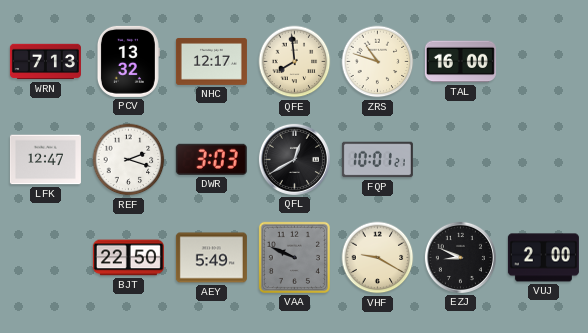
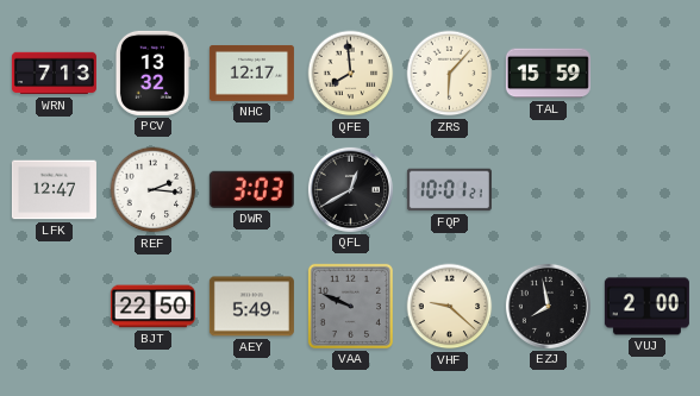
ZRS: 10:48 -> 6:07
TAL: 16:00 -> 15:59
REF: 2:18 -> 2:16
VHF: 9:20 -> 9:22
EZJ: 8:49 -> 7:58
